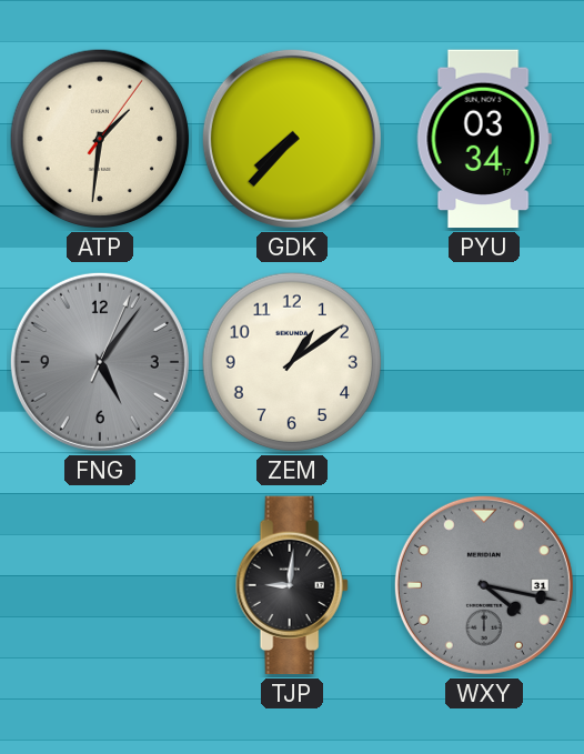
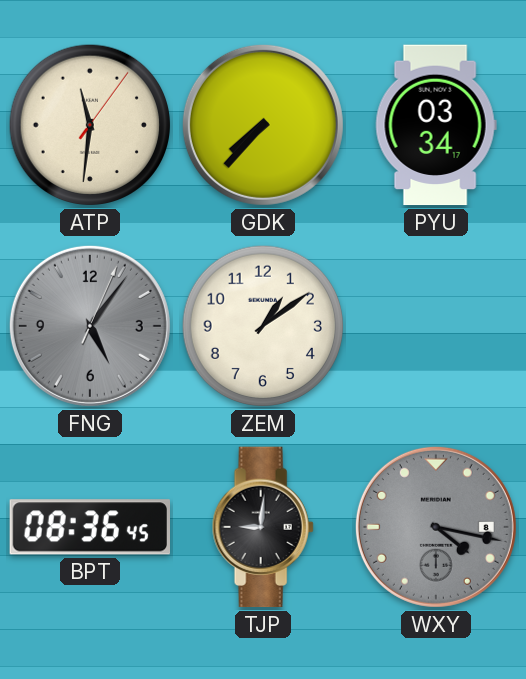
ATP: 1:31 -> 11:31
BPT: none -> 08:36
WXY date: 31 -> 8
